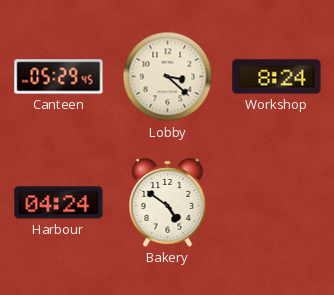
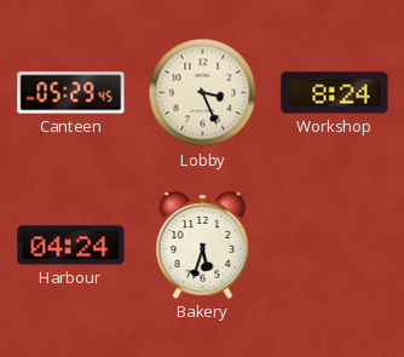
Lobby: 3:22 -> 3:26
Bakery: 4:51 -> 5:33
